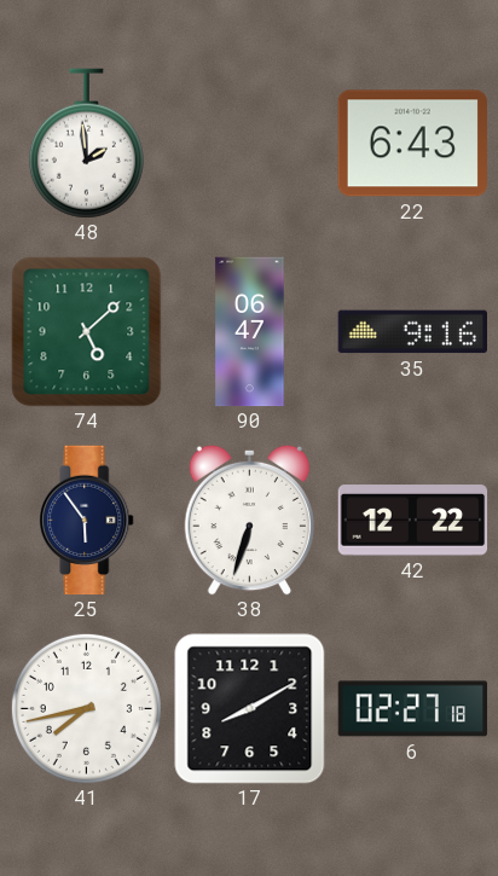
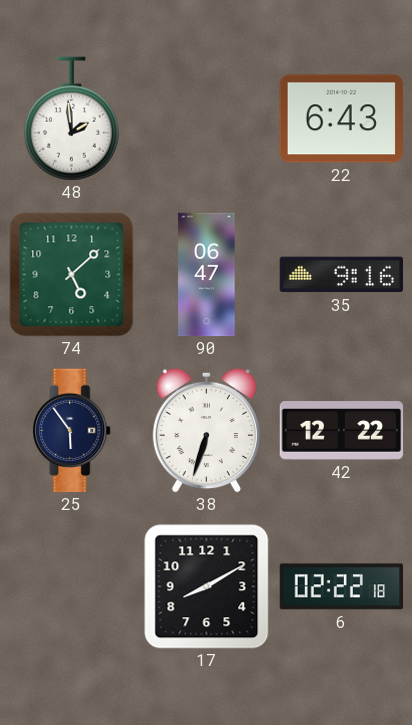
41: 7:43 -> none
6: 02:27 -> 02:22
